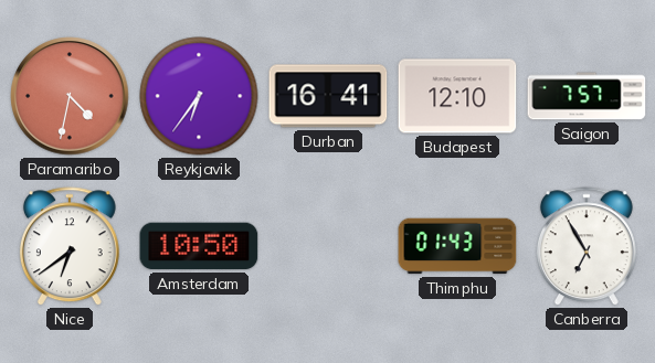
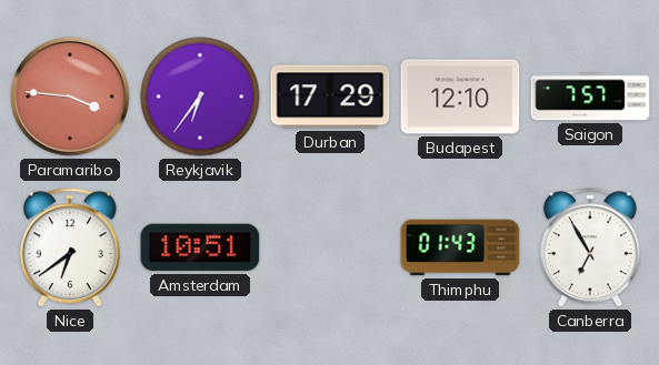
Paramaribo: 4:32 -> 3:46
Durban: 16:41 -> 17:29
Amsterdam: 10:50 -> 10:51
